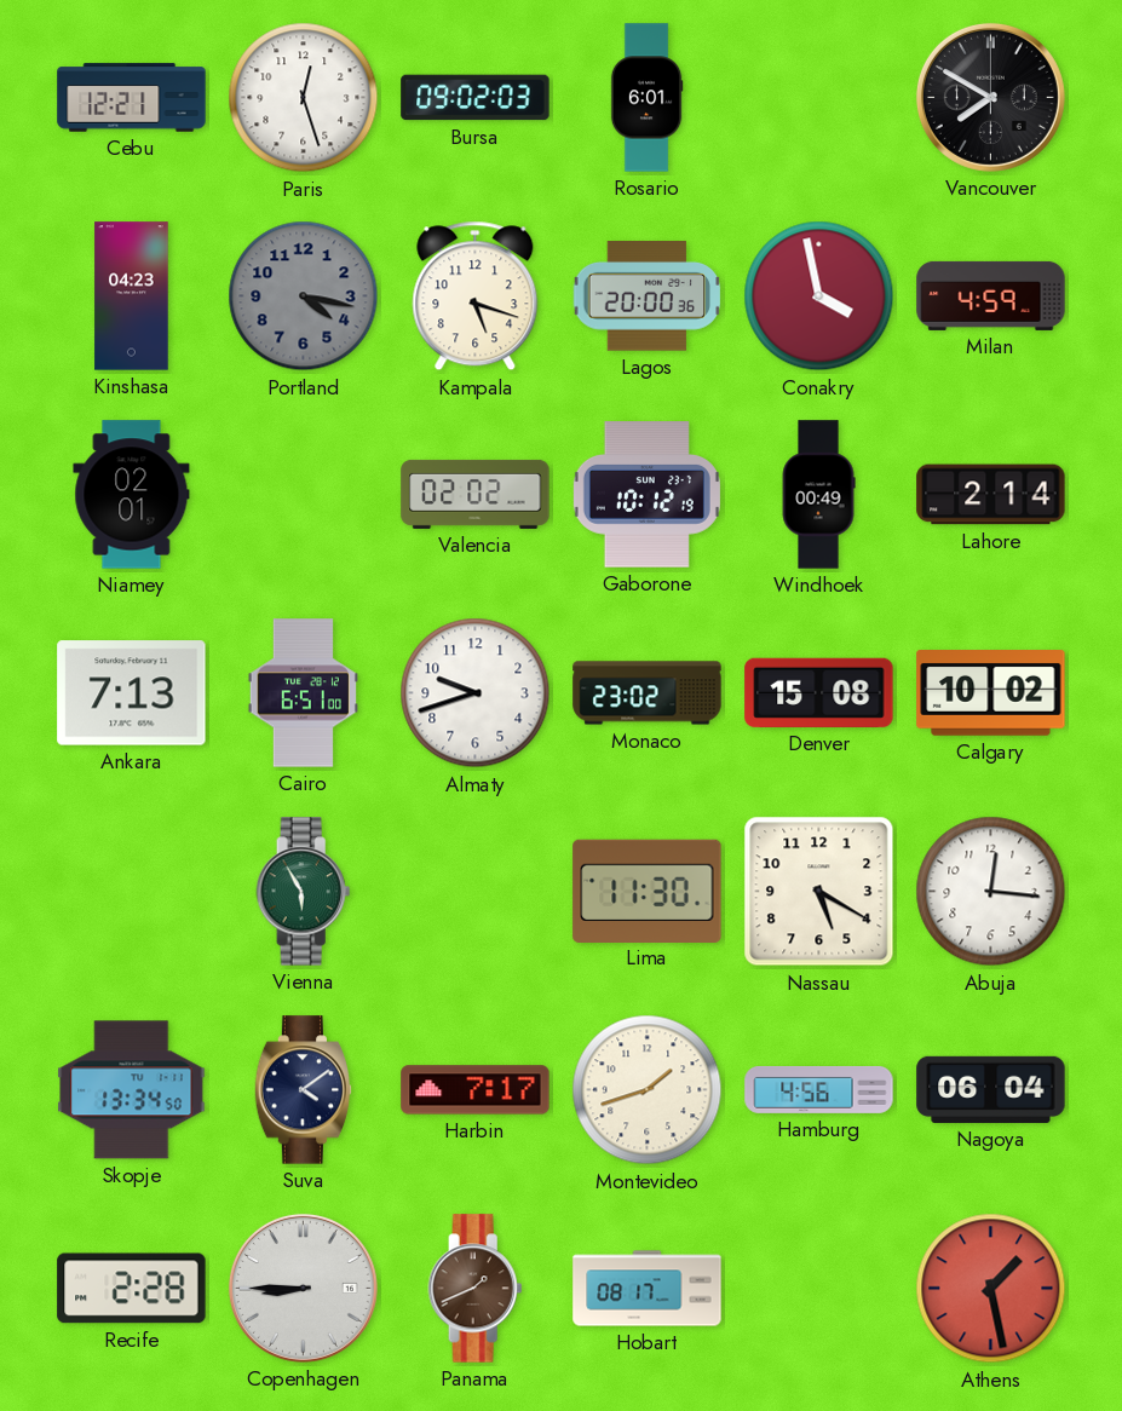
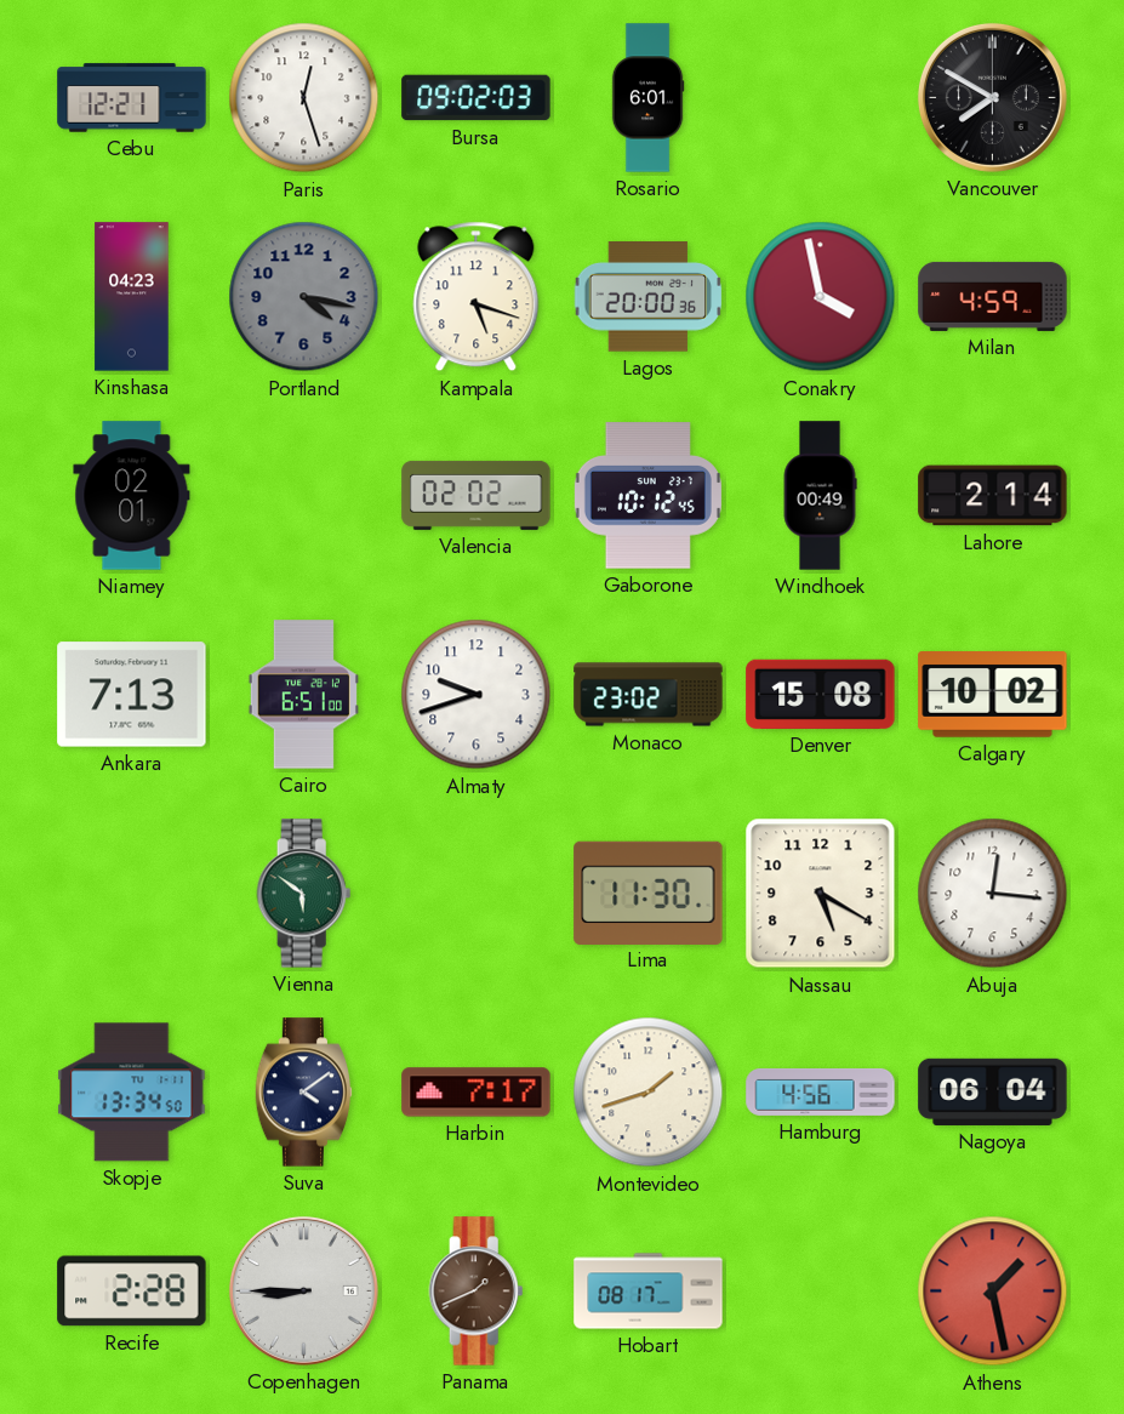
Gaborone: 10:12:19 -> 10:12:45
Vienna: 5:55 -> 5:51
